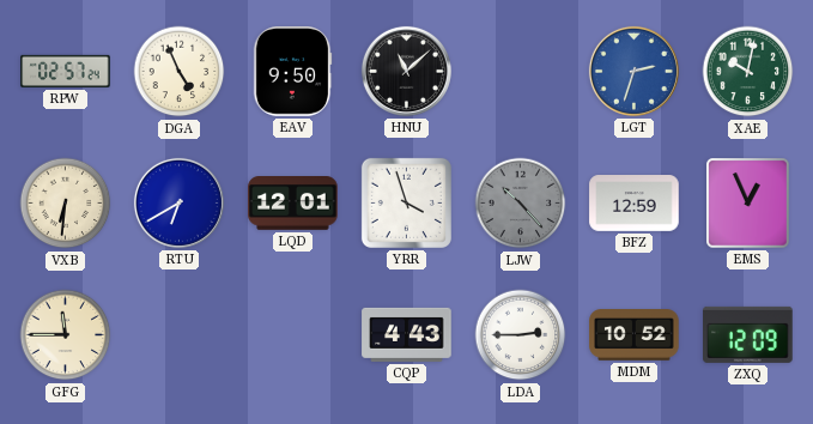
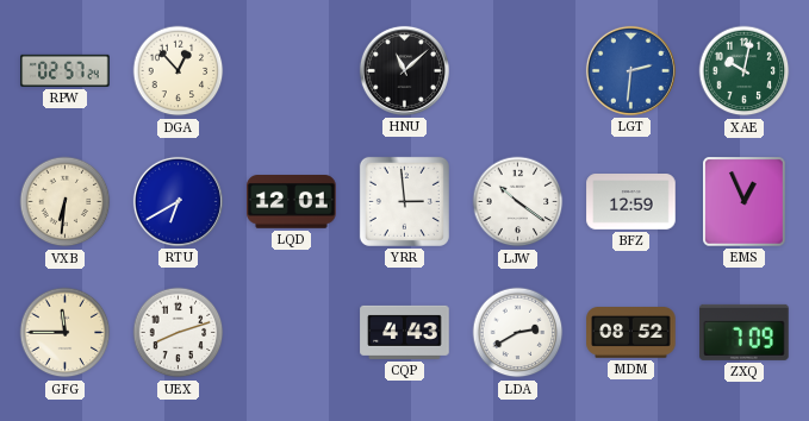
DGA: 4:56 -> 12:53
EAV: 9:50 -> none
LGT: 2:33 -> 2:31
YRR: 3:57 -> 2:59
LJW: 10:23 -> 10:21
LJW dial: grey -> white
UEX: none -> 8:12
LDA: 2:45 -> 2:40
MDM: 10:52 -> 08:52
ZXQ: 12:09 -> 7:09
